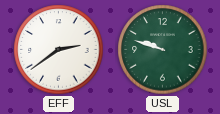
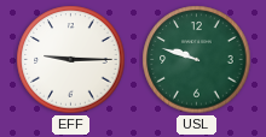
EFF: 2:39 -> 9:15
